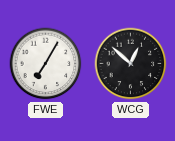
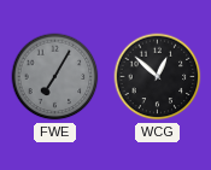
FWE dial: white -> grey
